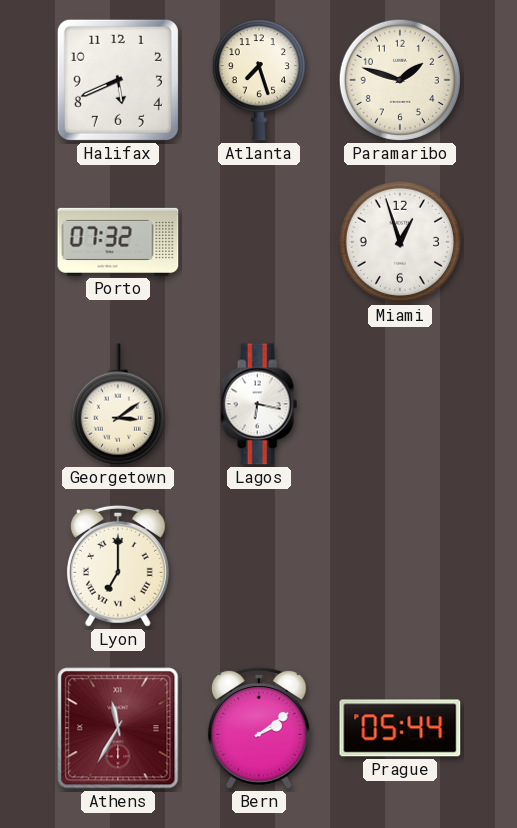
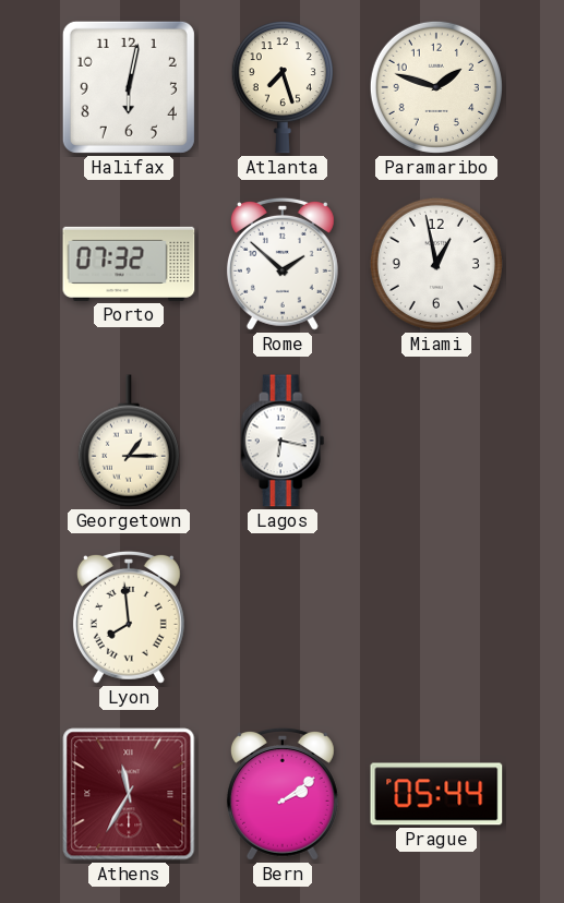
Halifax: 5:41 -> 6:02
Rome: none -> 1:52
Miami: 12:57 -> 12:58
Georgetown: 3:09 -> 1:15
Lyon: 7:00 -> 7:59
